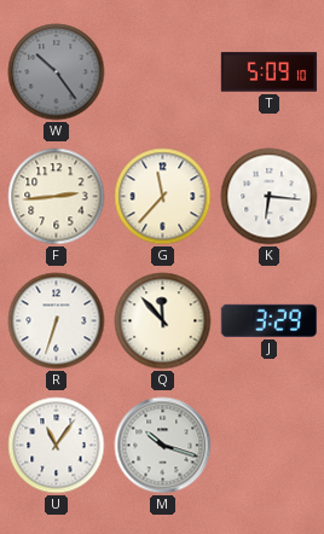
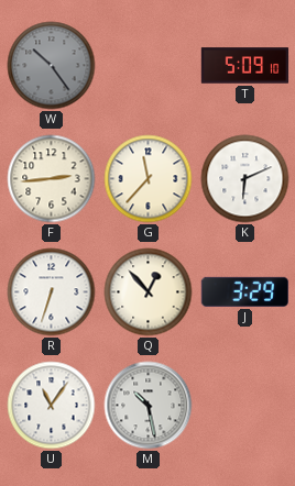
K: 6:16 -> 6:11
Q: 11:53 -> 12:53
M: 10:18 -> 10:28
